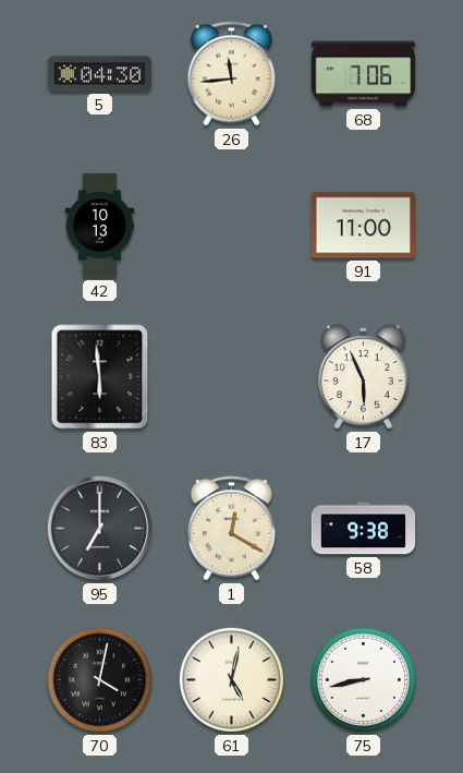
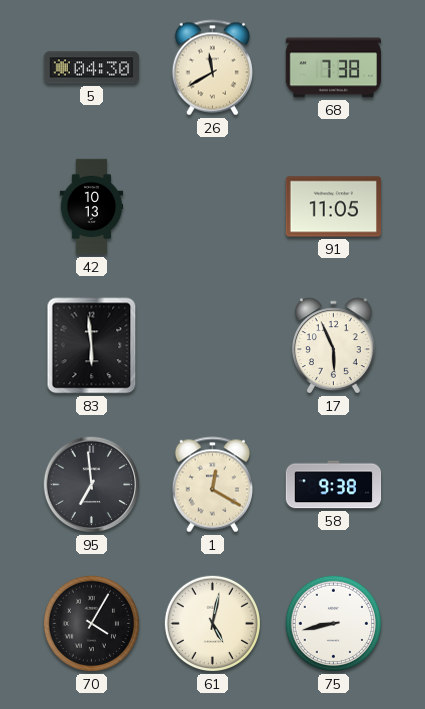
26: 11:44 -> 11:40
68: 7:06 -> 7:38
91: 11:00 -> 11:05
95: 7:00 -> 6:59
70: 4:02 -> 4:05
